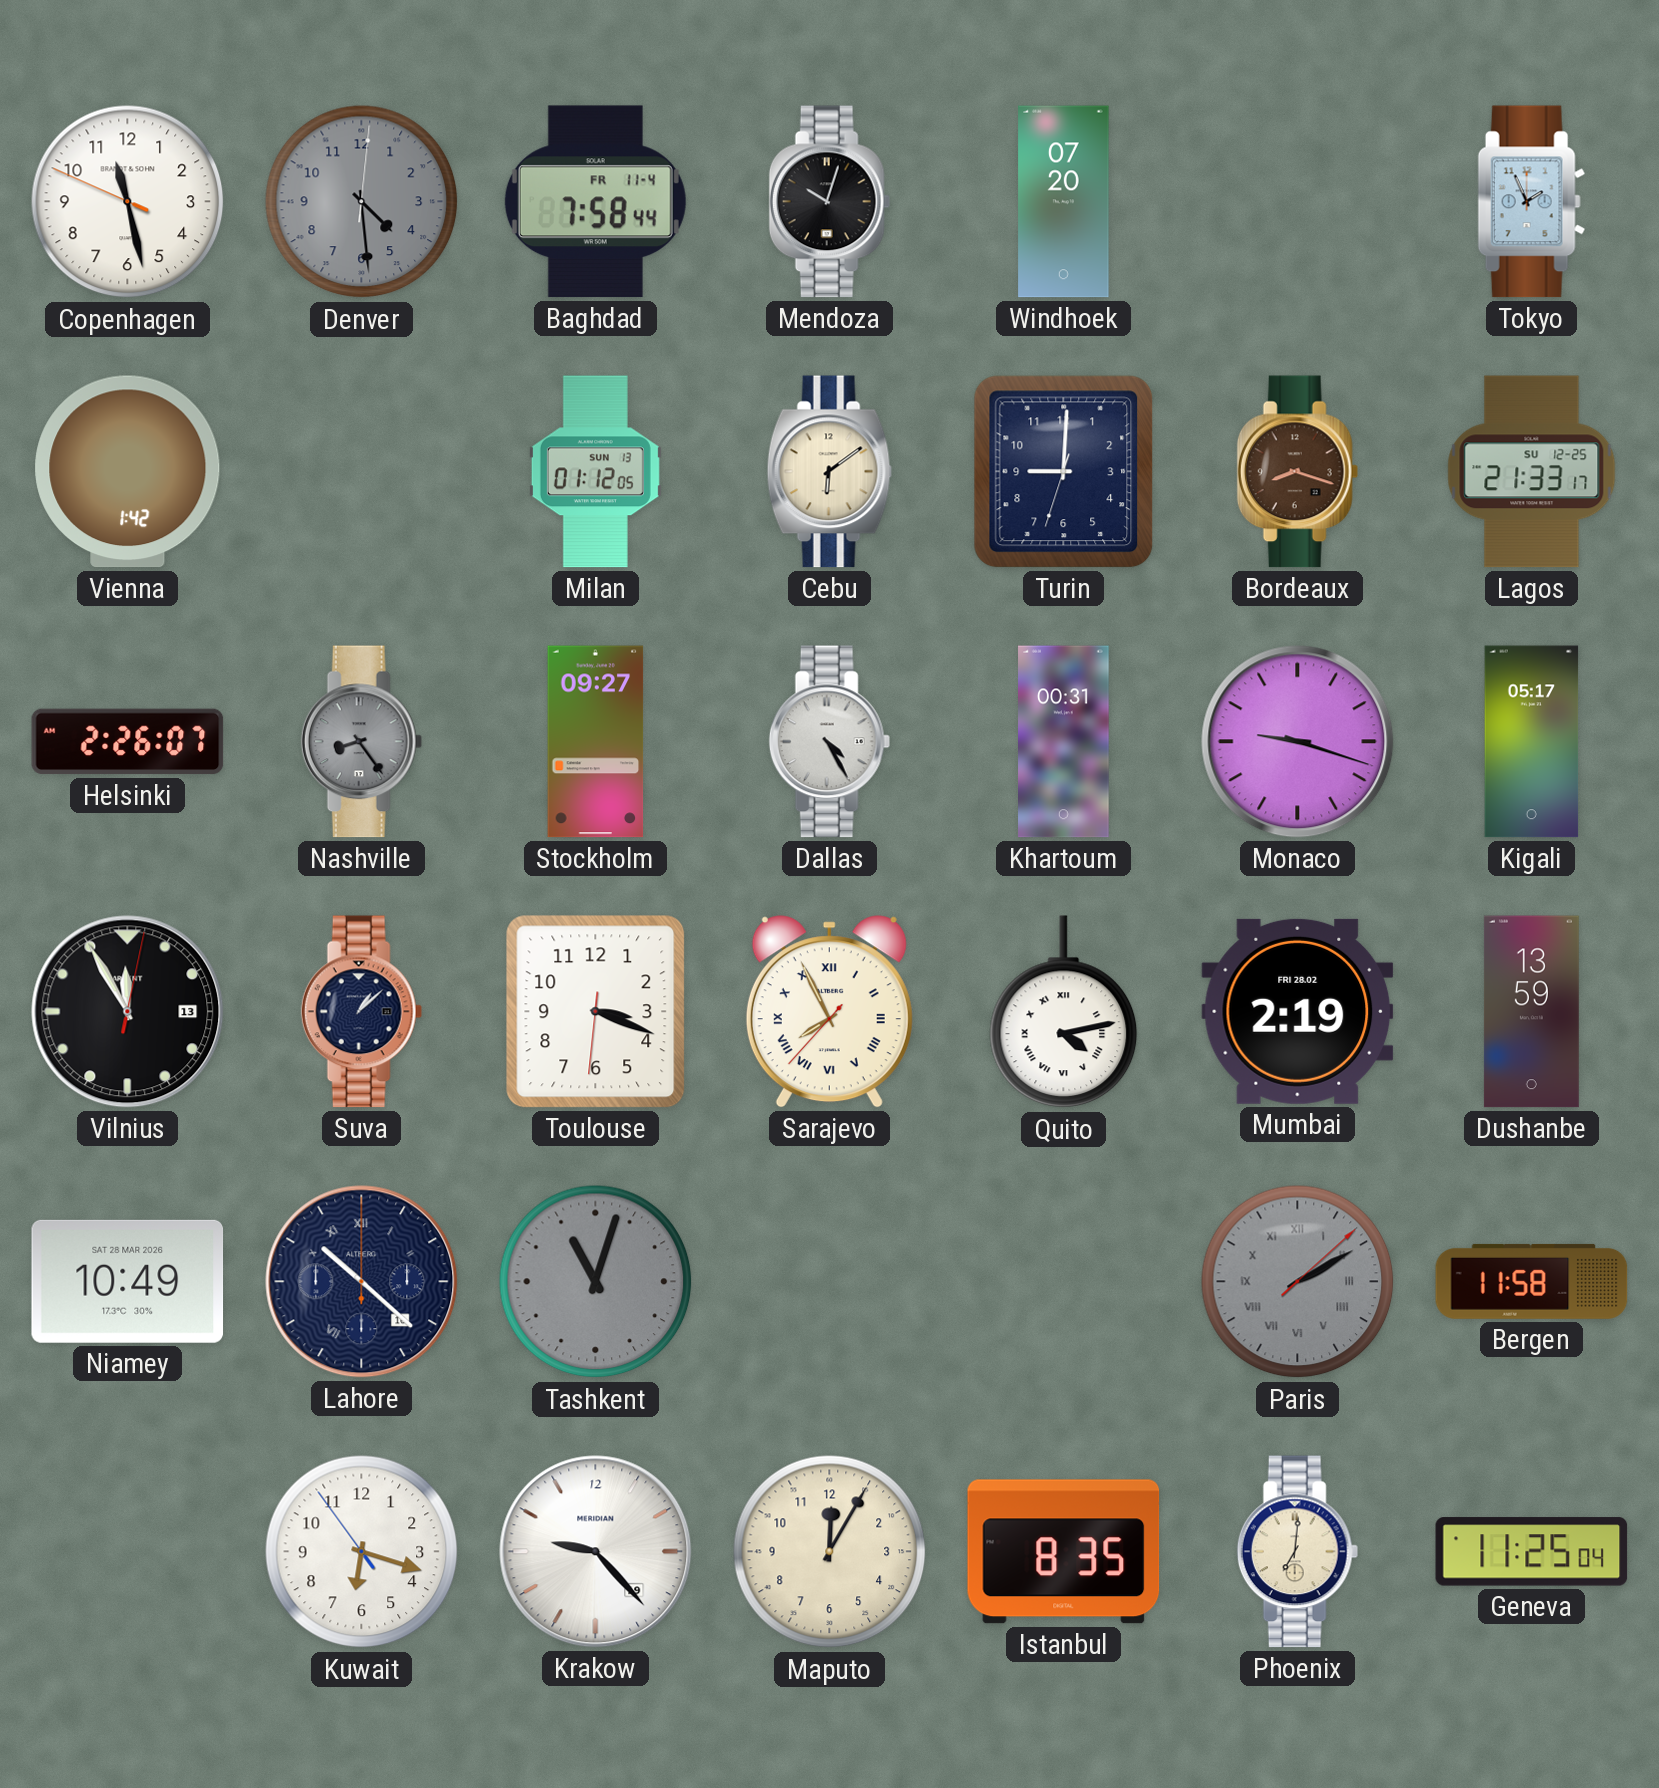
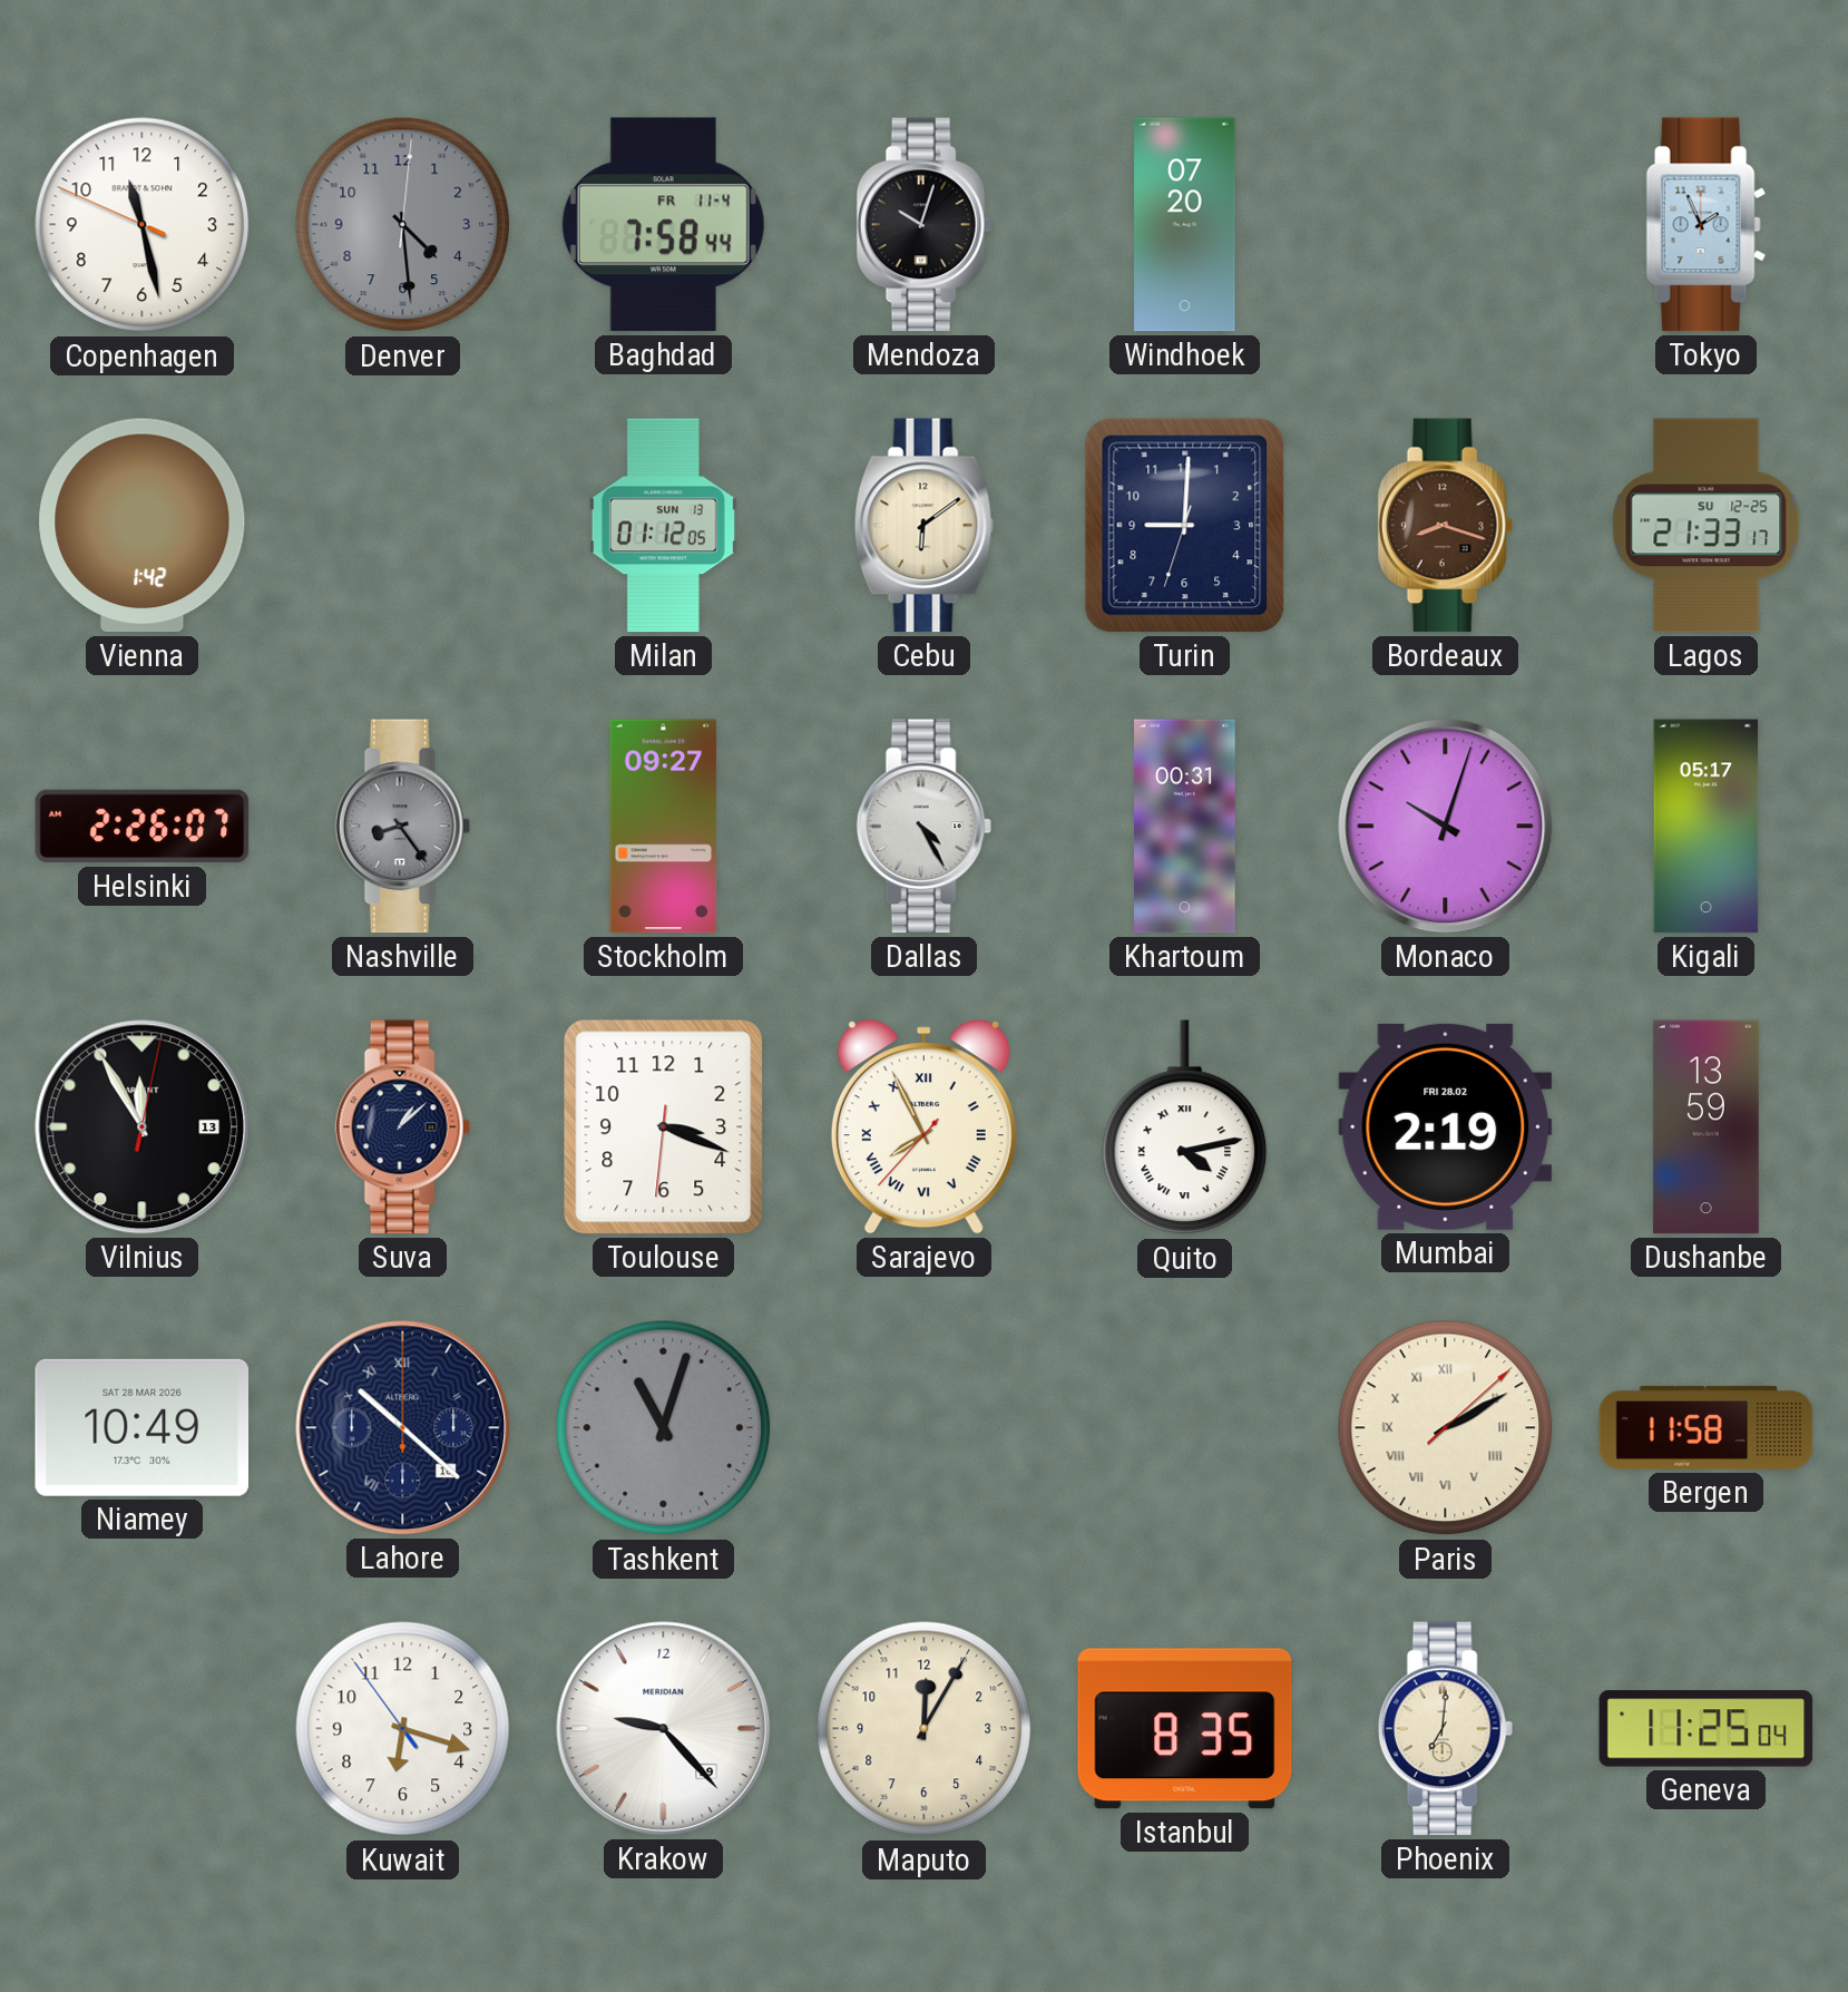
Monaco: 9:18 -> 10:03
Paris dial: grey -> cream
